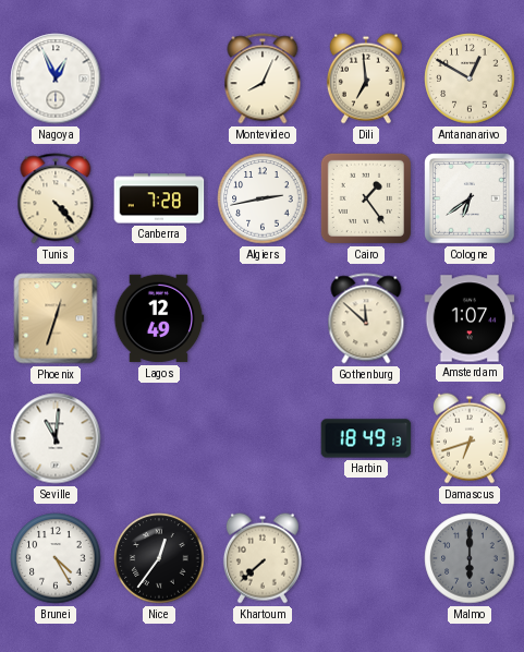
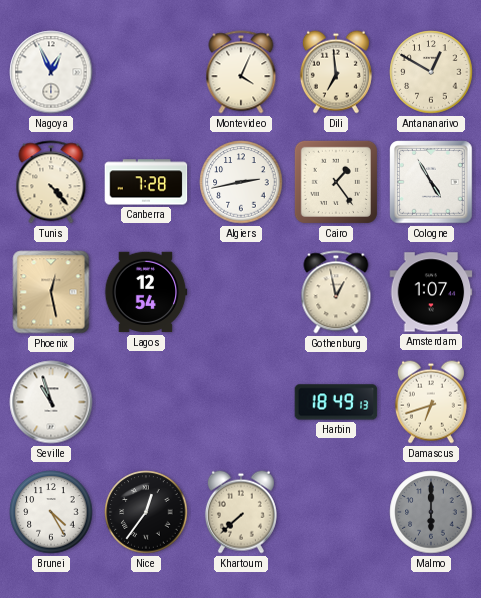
Montevideo: 8:04 -> 4:04
Cologne: 6:39 -> 4:55
Phoenix: 12:33 -> 12:28
Lagos: 12:49 -> 12:54
Gothenburg: 11:52 -> 12:58
Seville: 11:01 -> 10:57
